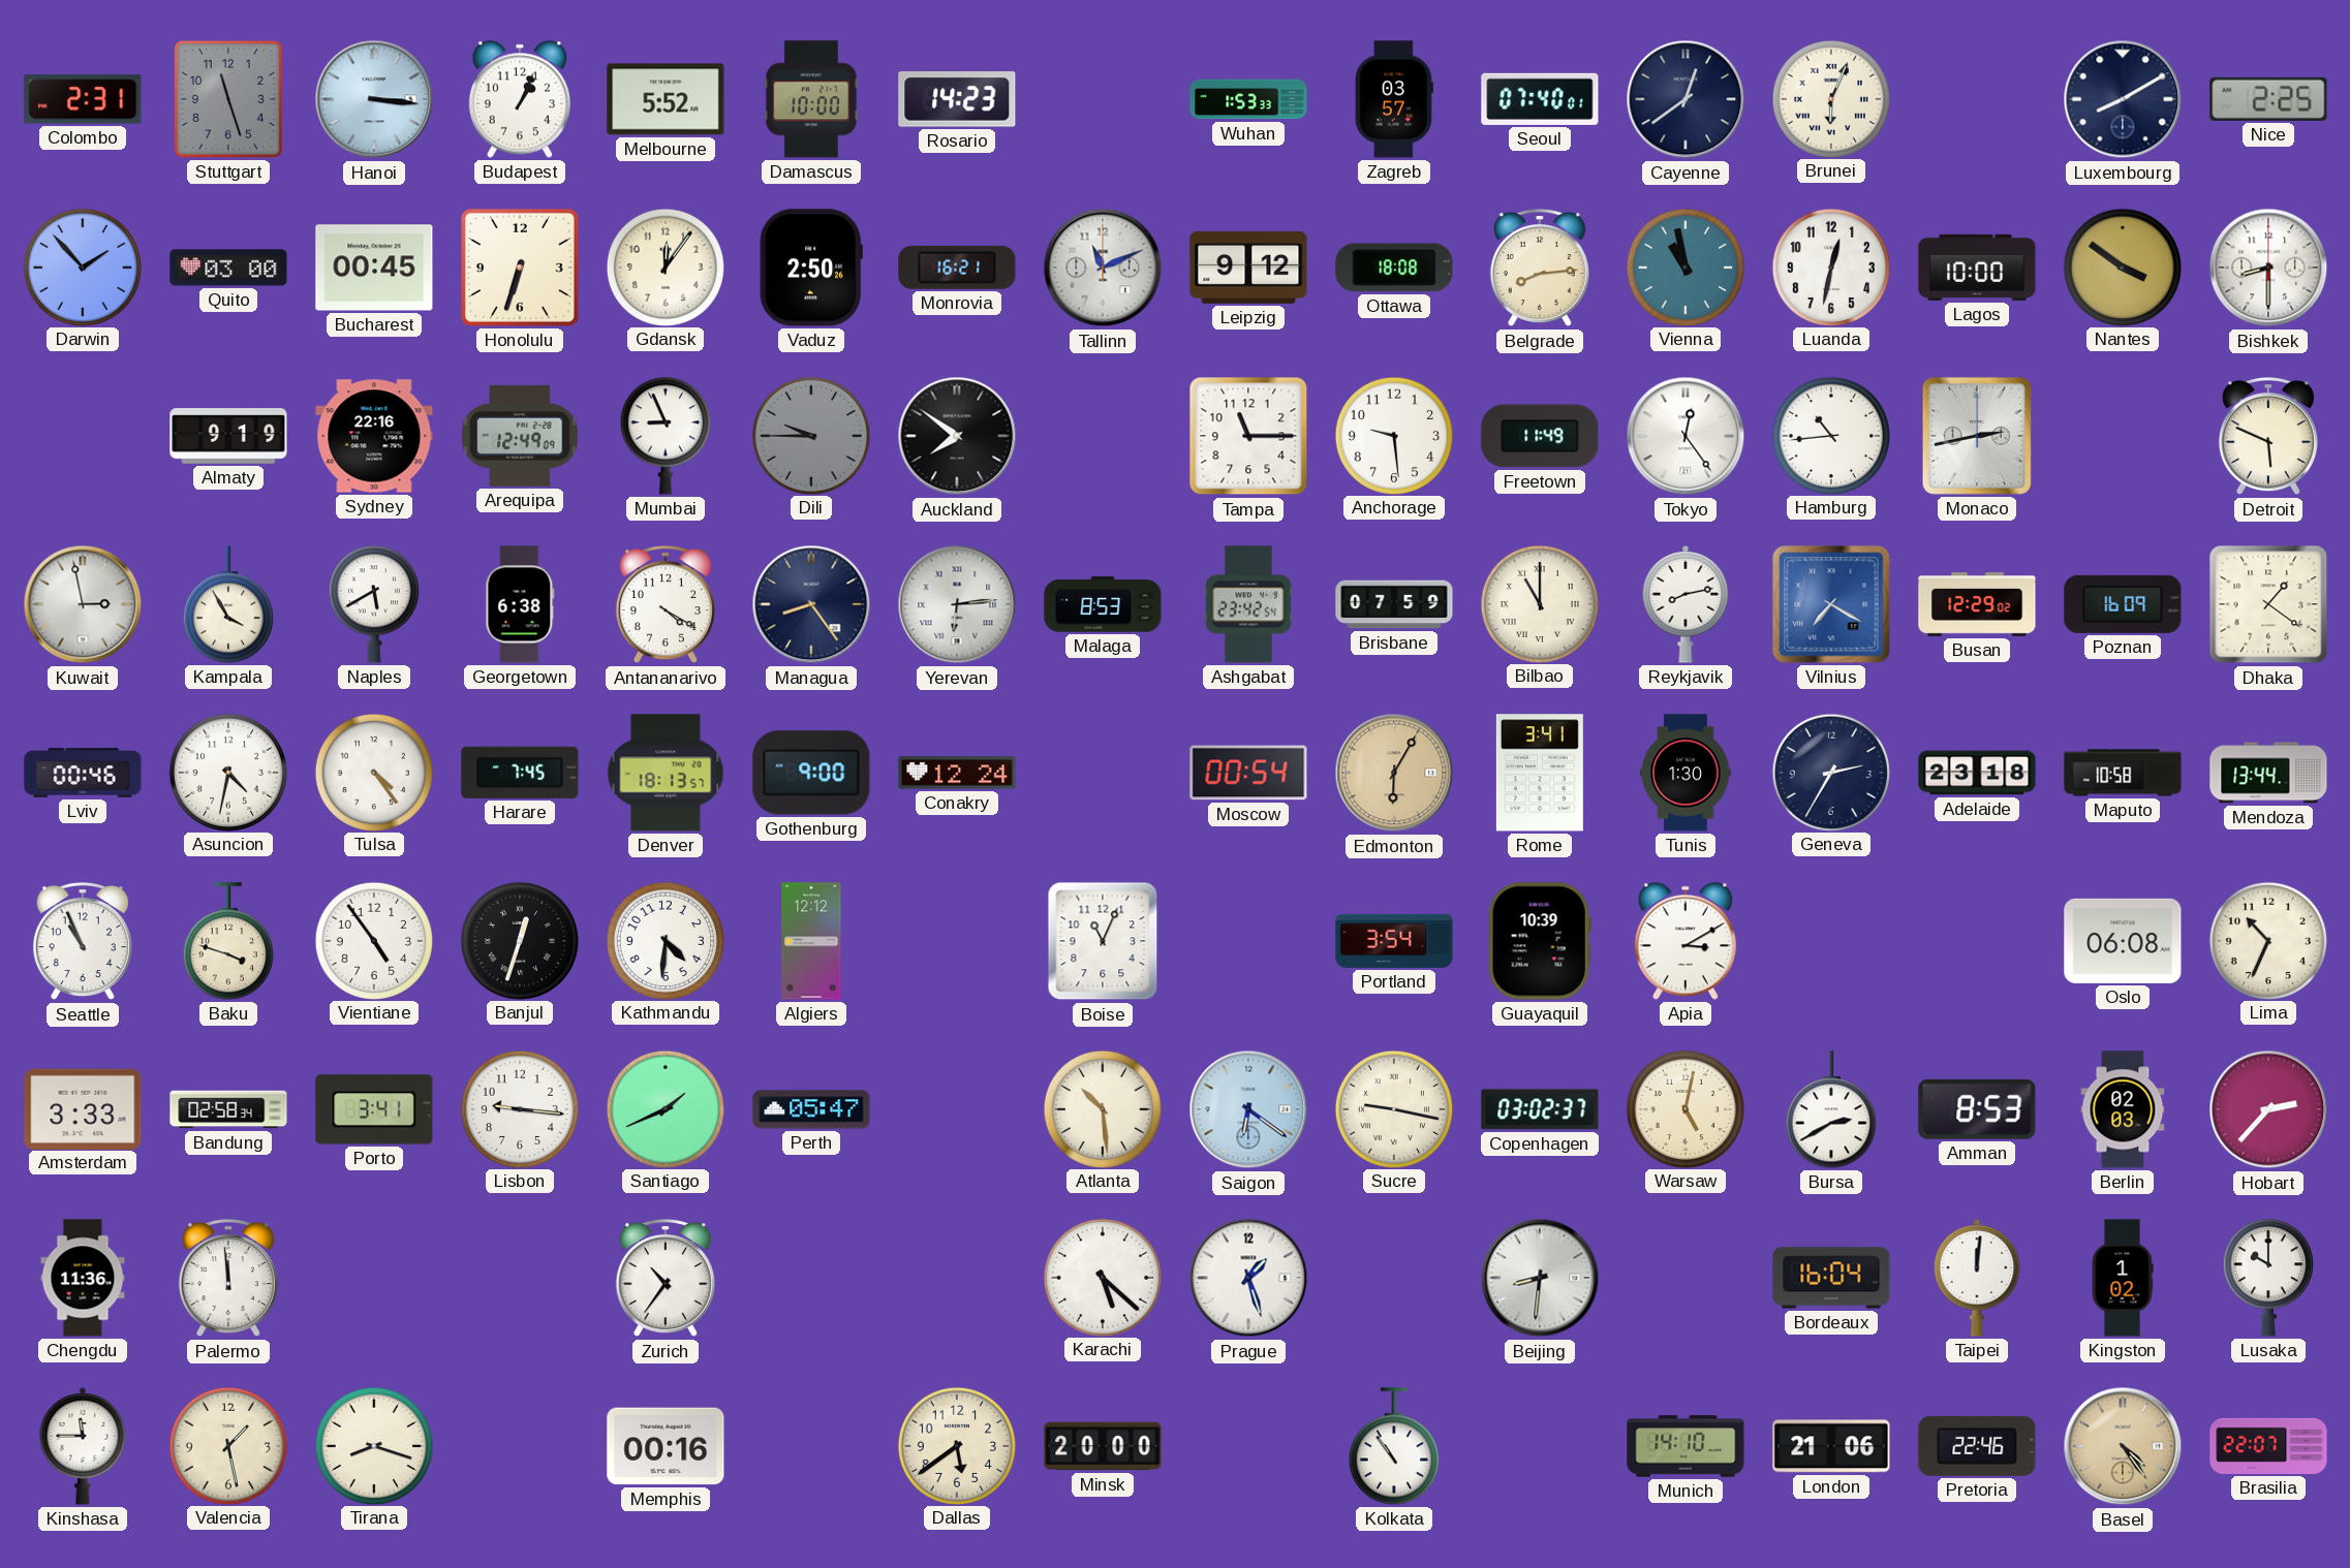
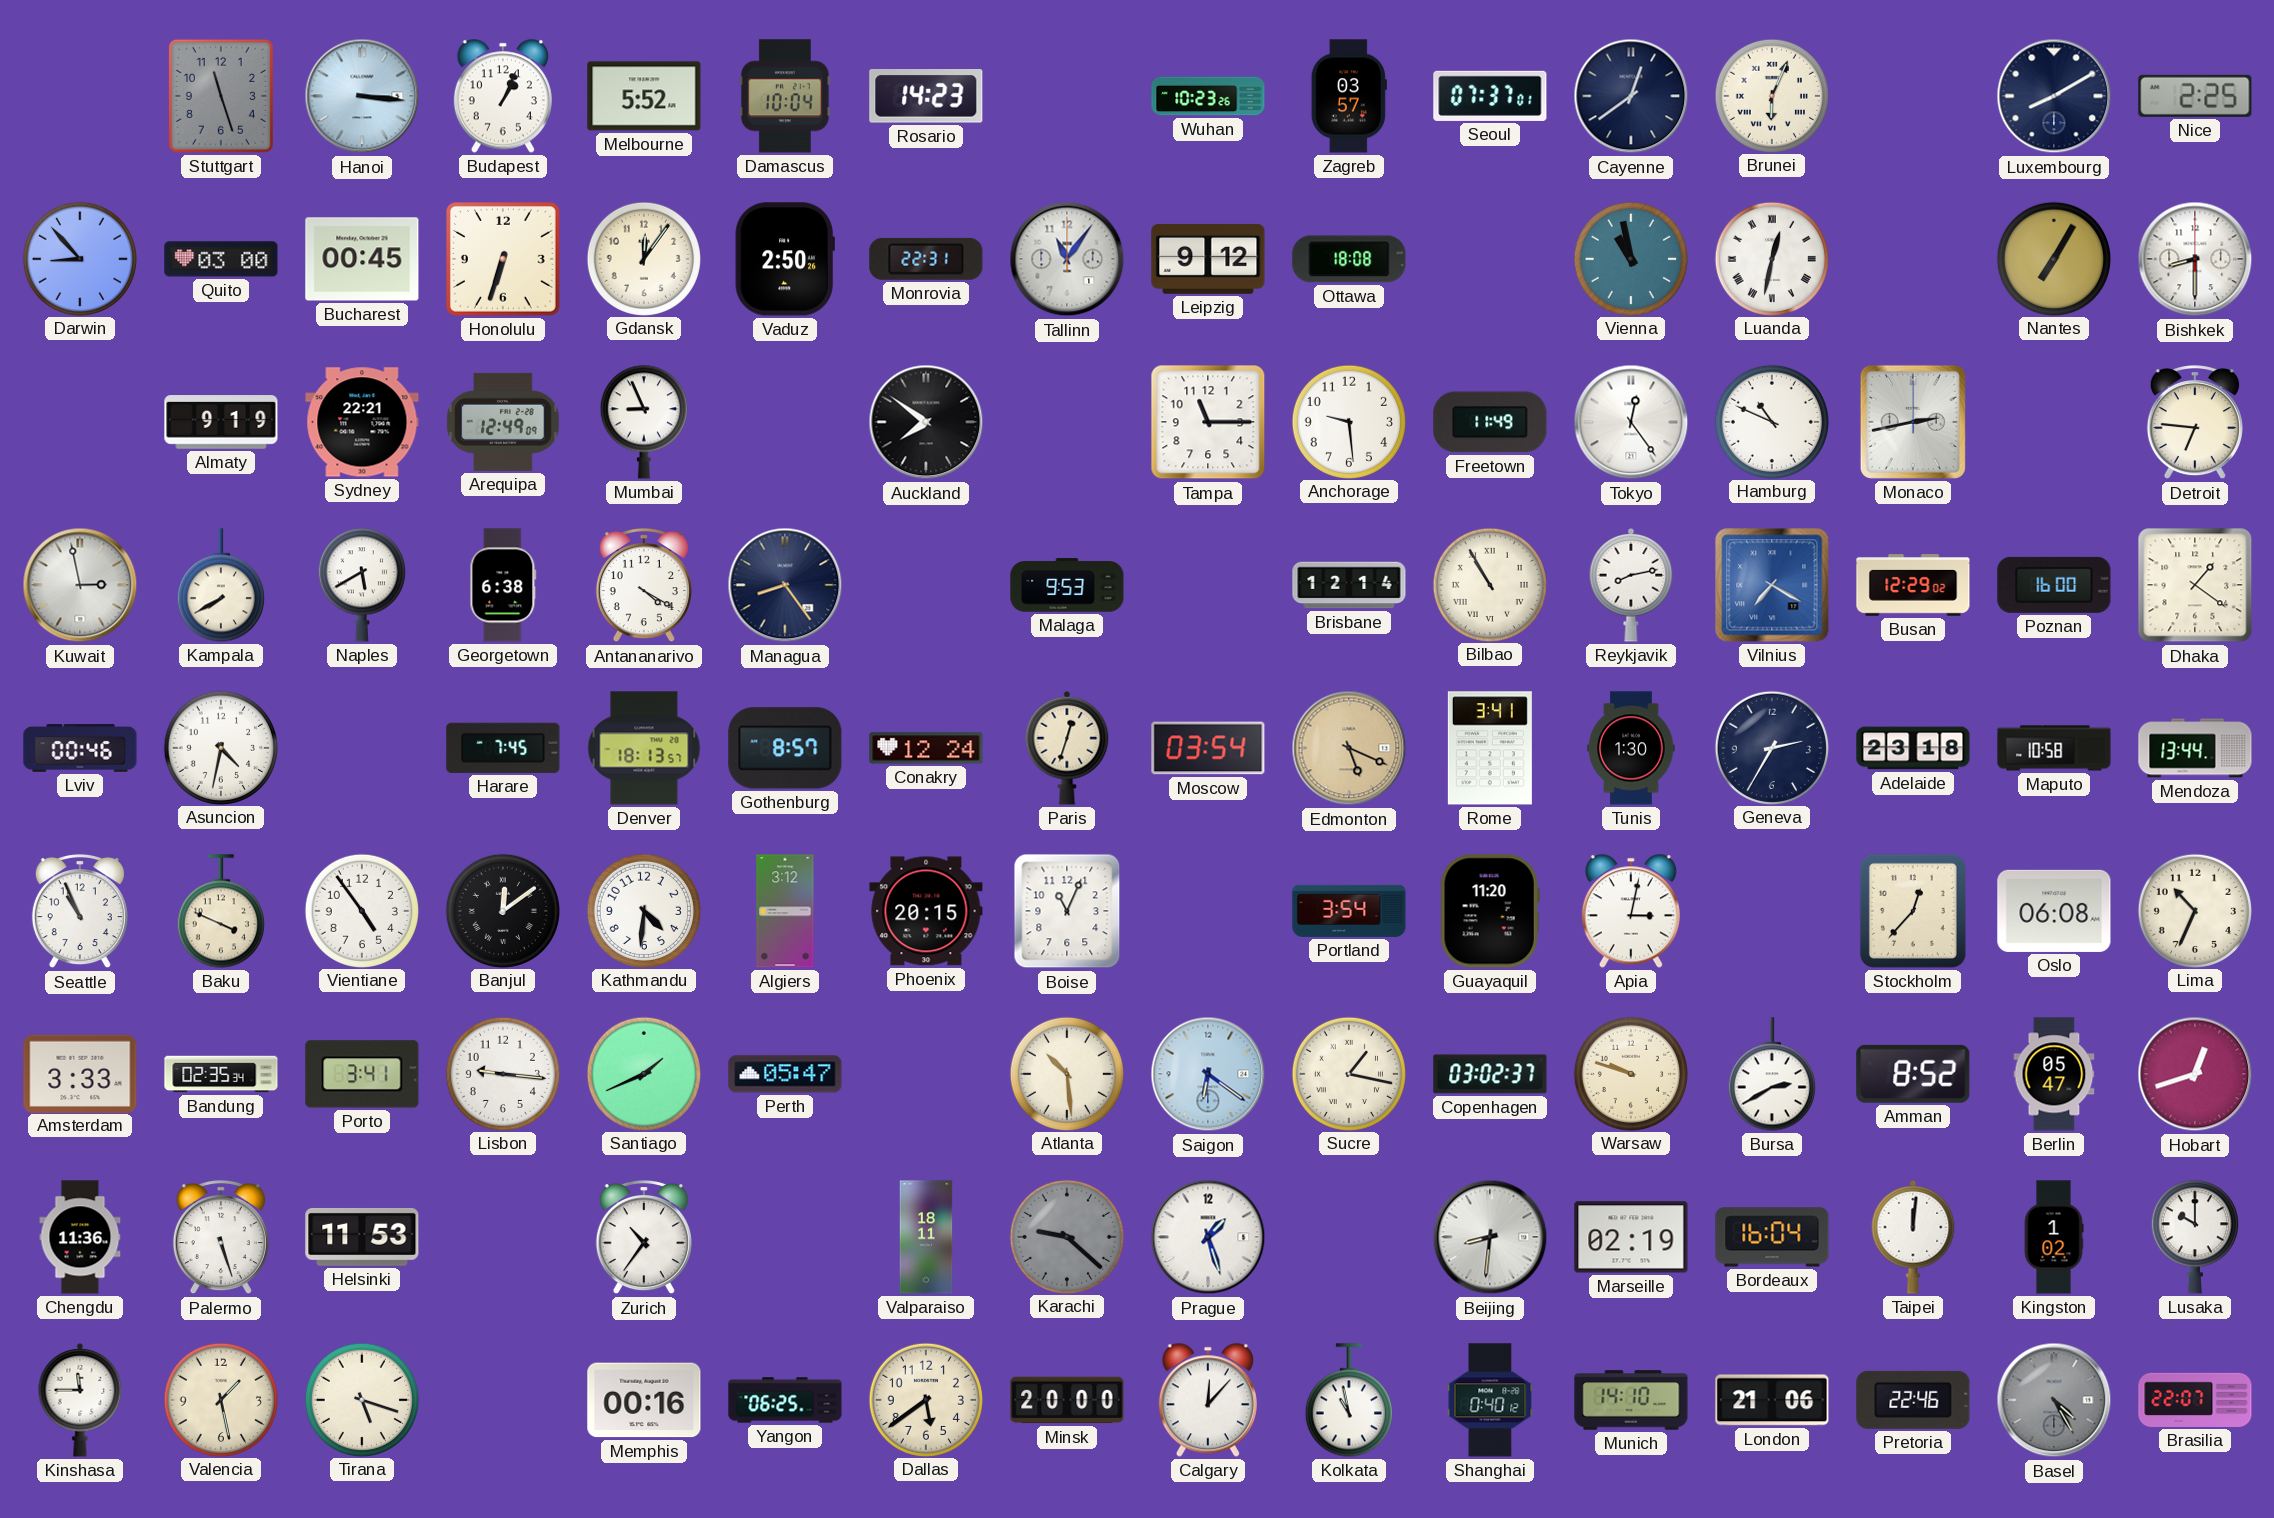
Colombo: 2:31 -> none
Damascus: 10:00 -> 10:04
Wuhan: 1:53 -> 10:23
Seoul: 07:40 -> 07:37
Darwin: 1:53 -> 8:53
Monrovia: 16:21 -> 22:31
Tallinn: 11:11 -> 11:06
Belgrade: 8:14 -> none
Luanda numerals: Arabic -> Roman
Lagos: 10:00 -> none
Nantes: 3:51 -> 7:05
Sydney: 22:16 -> 22:21
Dili: 9:45 -> none
Hamburg: 10:44 -> 10:49
Detroit: 5:49 -> 6:46
Kampala: 3:55 -> 7:40
Yerevan: 6:14 -> none
Malaga: 8:53 -> 9:53
Ashgabat: 23:42 -> none
Brisbane: 07:59 -> 12:14
Bilbao: 11:00 -> 10:55
Poznan: 16:09 -> 16:00
Tulsa: 4:24 -> none
Gothenburg: 9:00 -> 8:57
Paris: none -> 12:33
Moscow: 00:54 -> 03:54
Edmonton: 6:05 -> 5:19
Baku: 3:48 -> 3:49
Banjul: 12:33 -> 12:09
Algiers: 12:12 -> 3:12
Phoenix: none -> 20:15
Guayaquil: 10:39 -> 11:20
Apia: 3:10 -> 3:02
Stockholm: none -> 12:37
Bandung: 02:58 -> 02:35
Sucre: 9:17 -> 1:17
Warsaw: 5:02 -> 9:48
Amman: 8:53 -> 8:52
Berlin: 02:03 -> 05:47
Hobart: 2:37 -> 12:42
Palermo: 11:59 -> 5:27
Helsinki: none -> 11:53
Valparaiso: none -> 18:11
Karachi: 5:22 -> 9:22
Karachi dial: white -> grey
Marseille: none -> 02:19
Tirana: 8:18 -> 5:18
Yangon: none -> 06:25
Calgary: none -> 12:07
Kolkata: 10:54 -> 10:58
Shanghai: none -> 0:40
Basel: 4:24 -> 4:25
Basel dial: champagne -> grey
